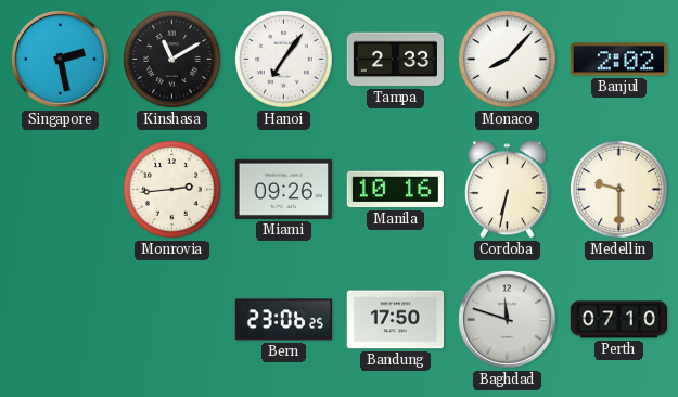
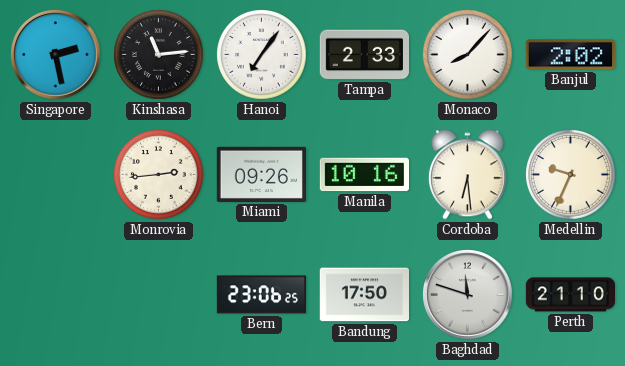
Kinshasa: 11:10 -> 11:14
Cordoba: 6:32 -> 6:29
Medellin: 9:30 -> 9:34
Perth: 07:10 -> 21:10
